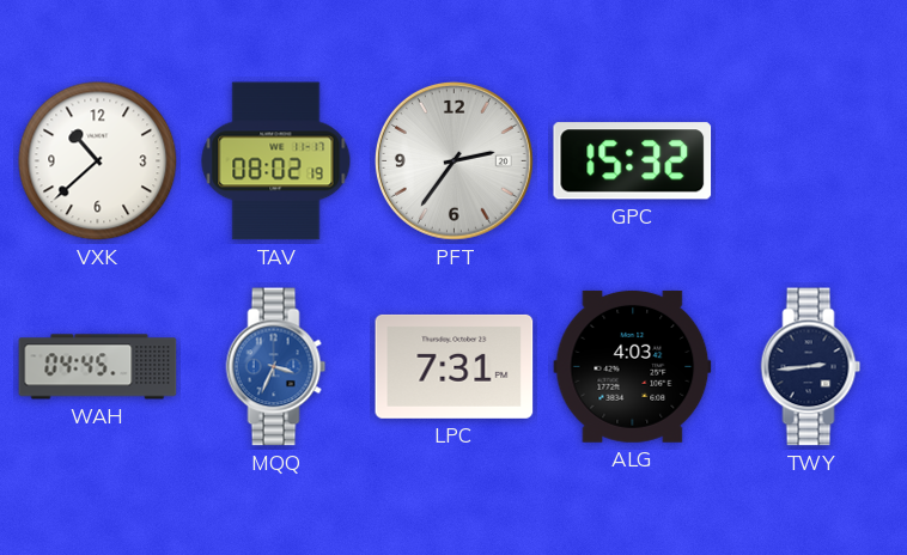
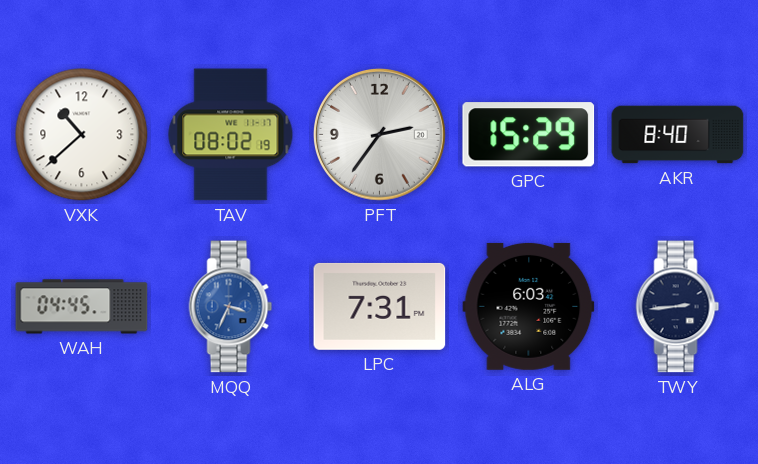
GPC: 15:32 -> 15:29
AKR: none -> 8:40
ALG: 4:03 -> 6:03
